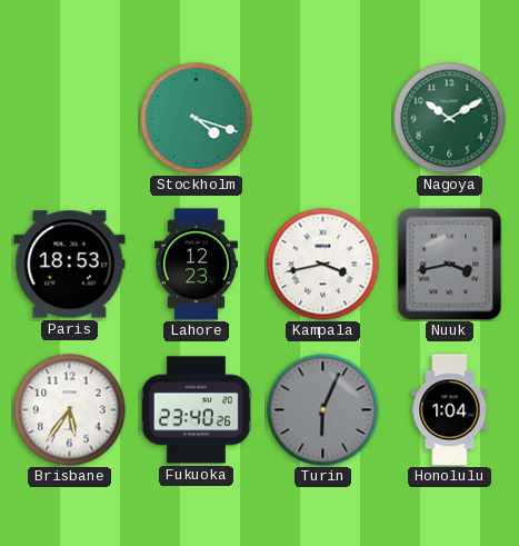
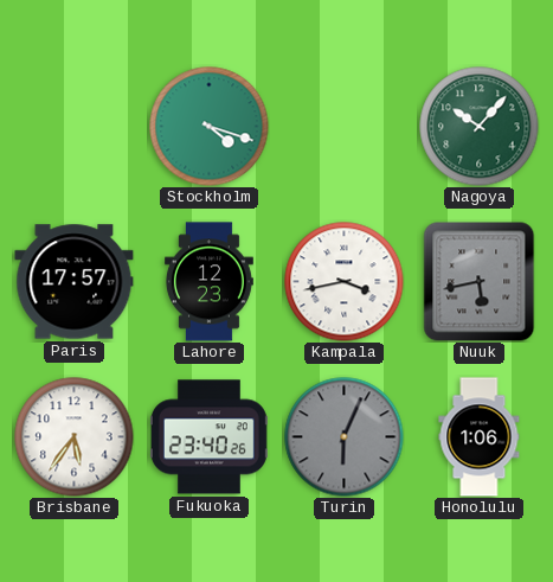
Nagoya: 10:10 -> 10:07
Paris: 18:53 -> 17:57
Nuuk: 3:43 -> 5:43
Honolulu: 1:04 -> 1:06
